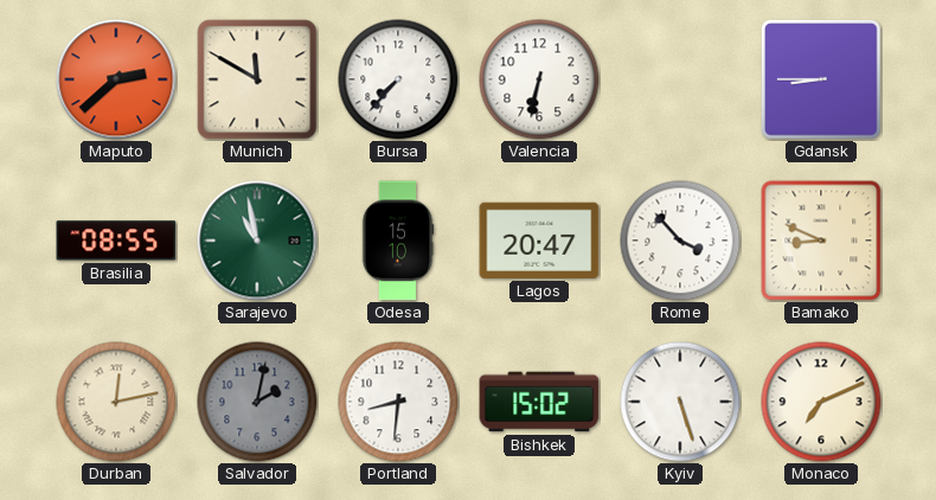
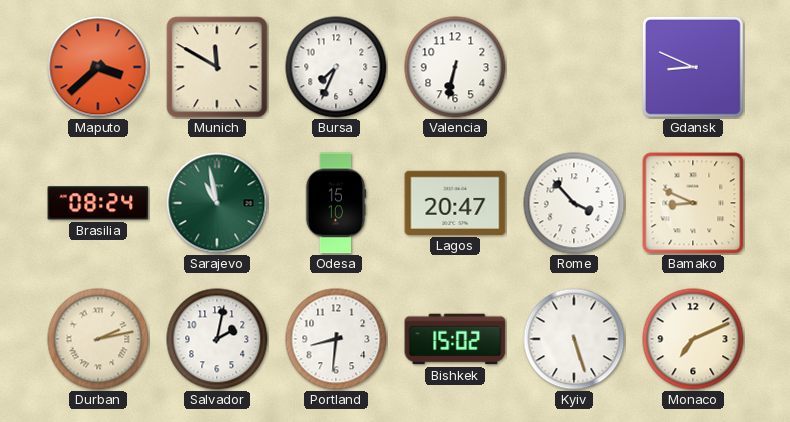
Maputo: 2:38 -> 3:38
Bursa: 7:37 -> 7:34
Gdansk: 8:45 -> 8:49
Brasilia: 08:55 -> 08:24
Durban: 12:13 -> 2:13
Salvador dial: grey -> white
